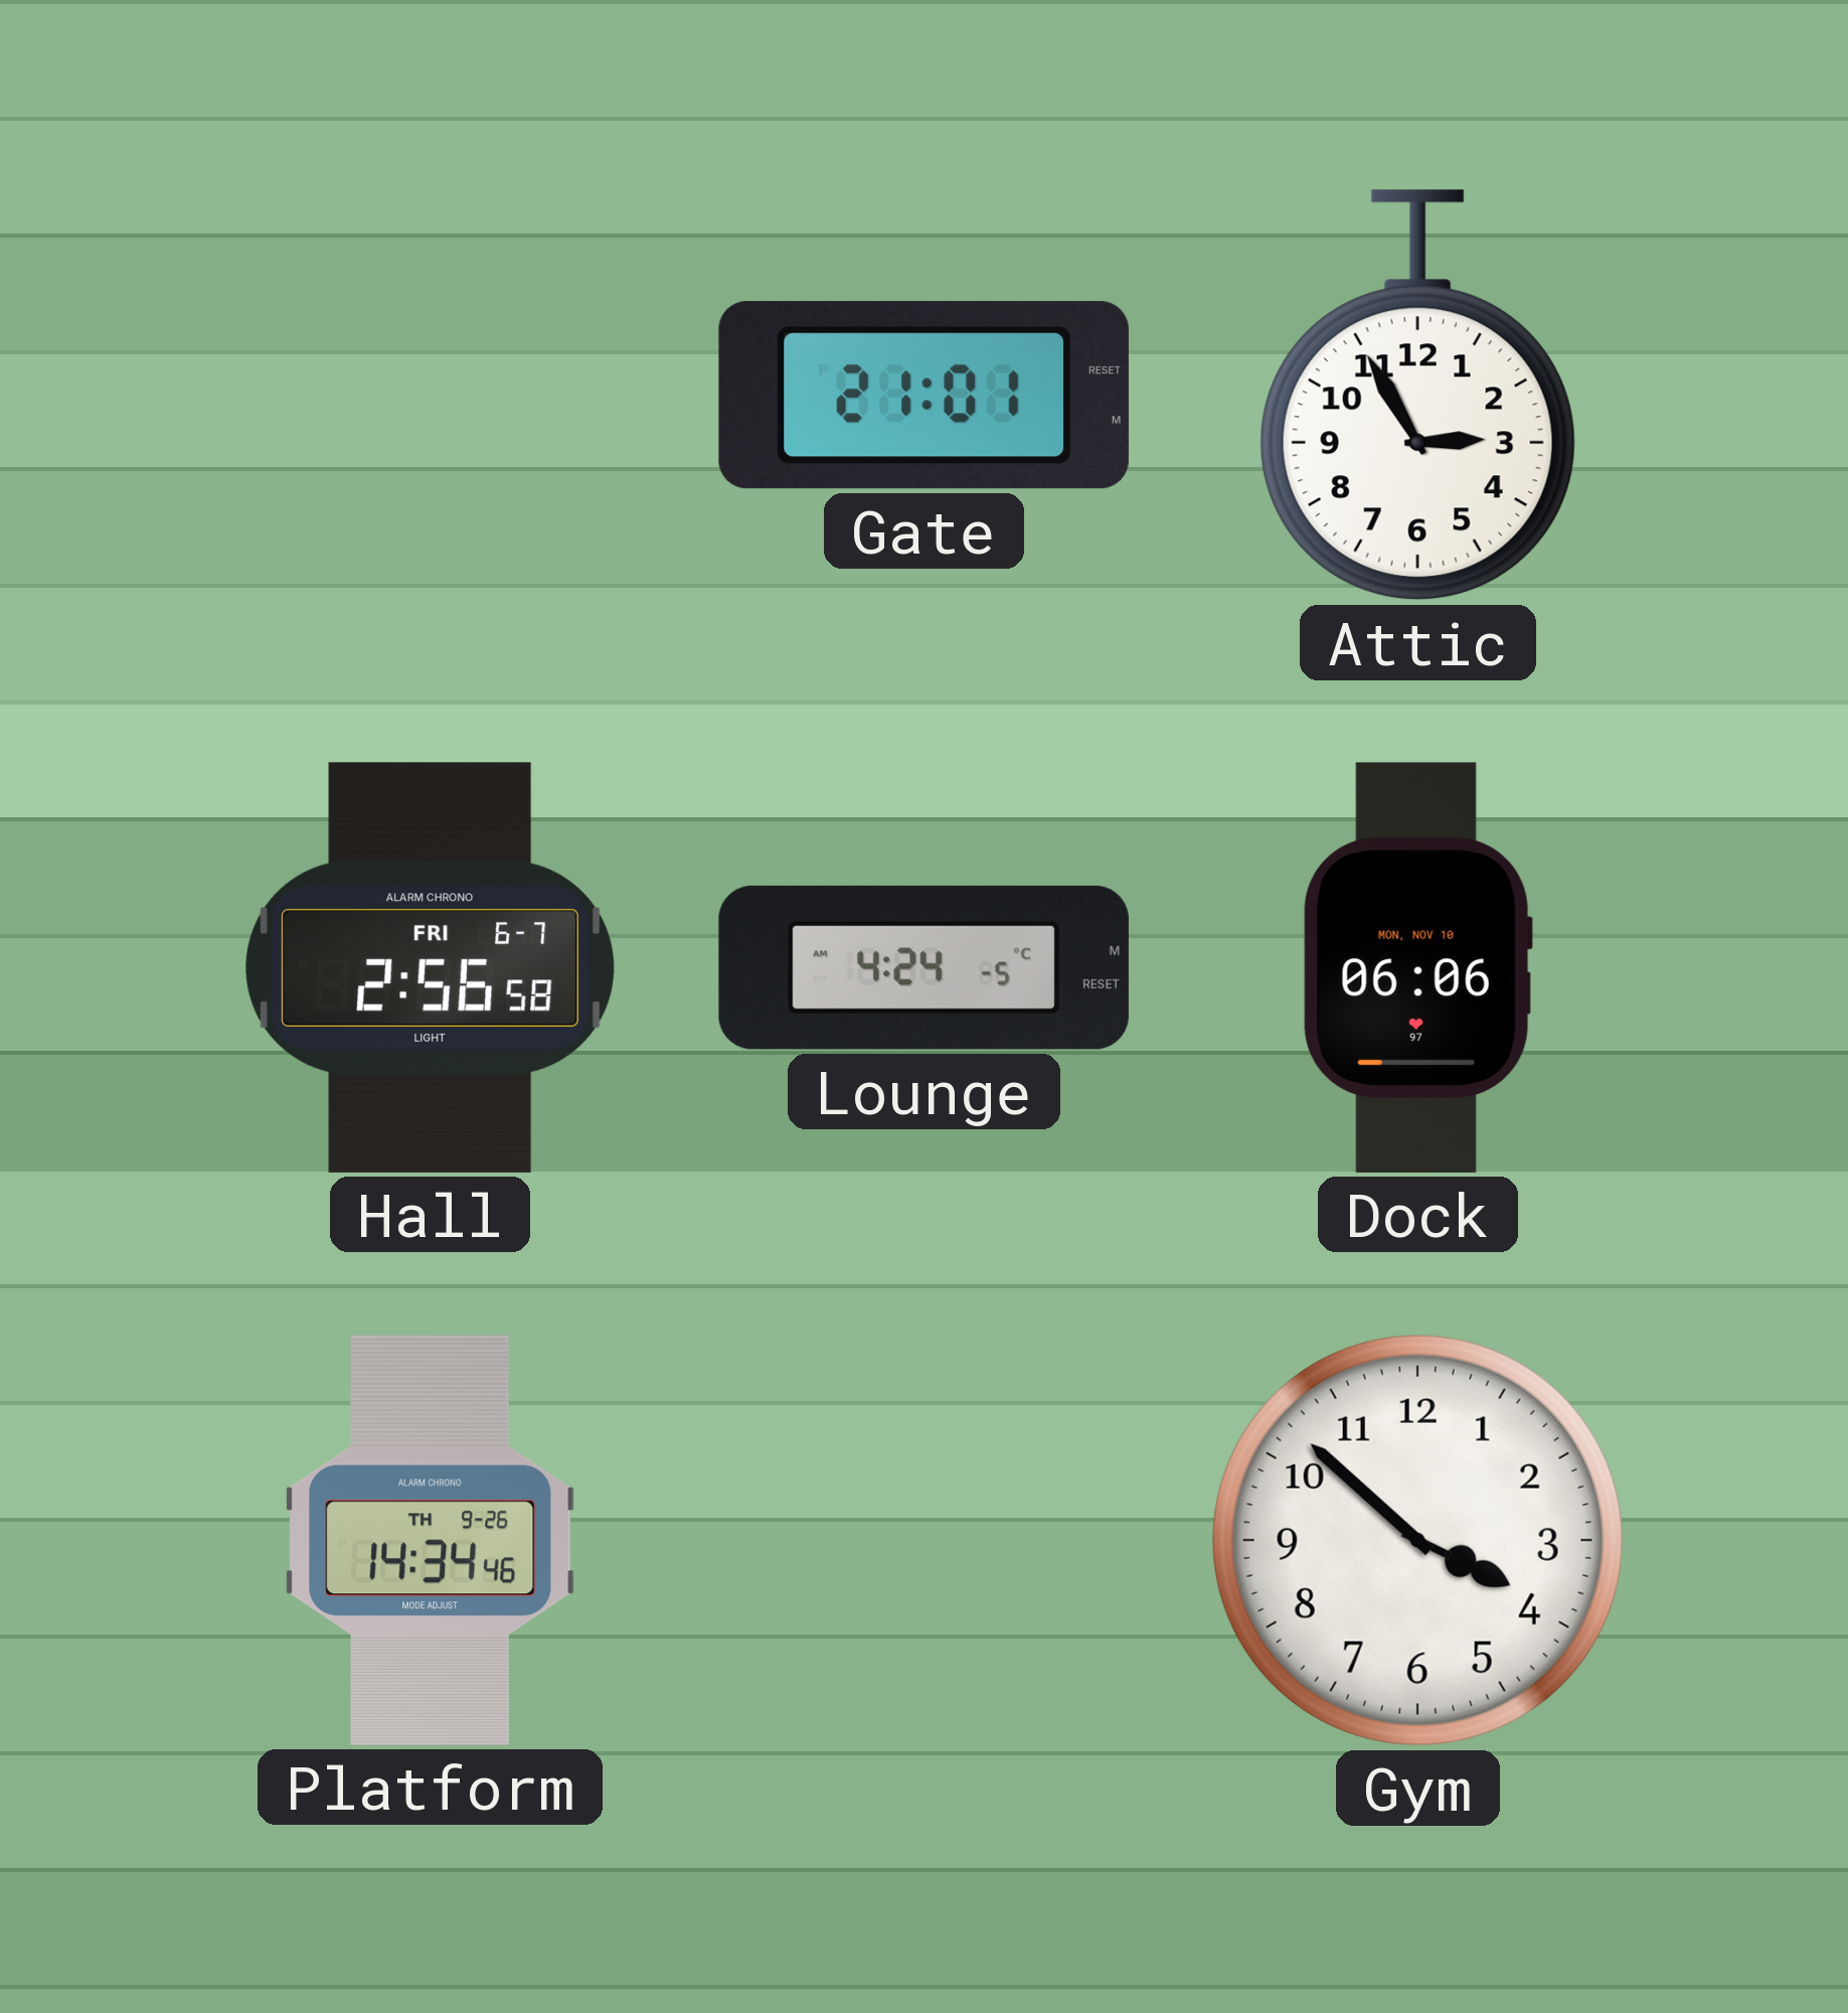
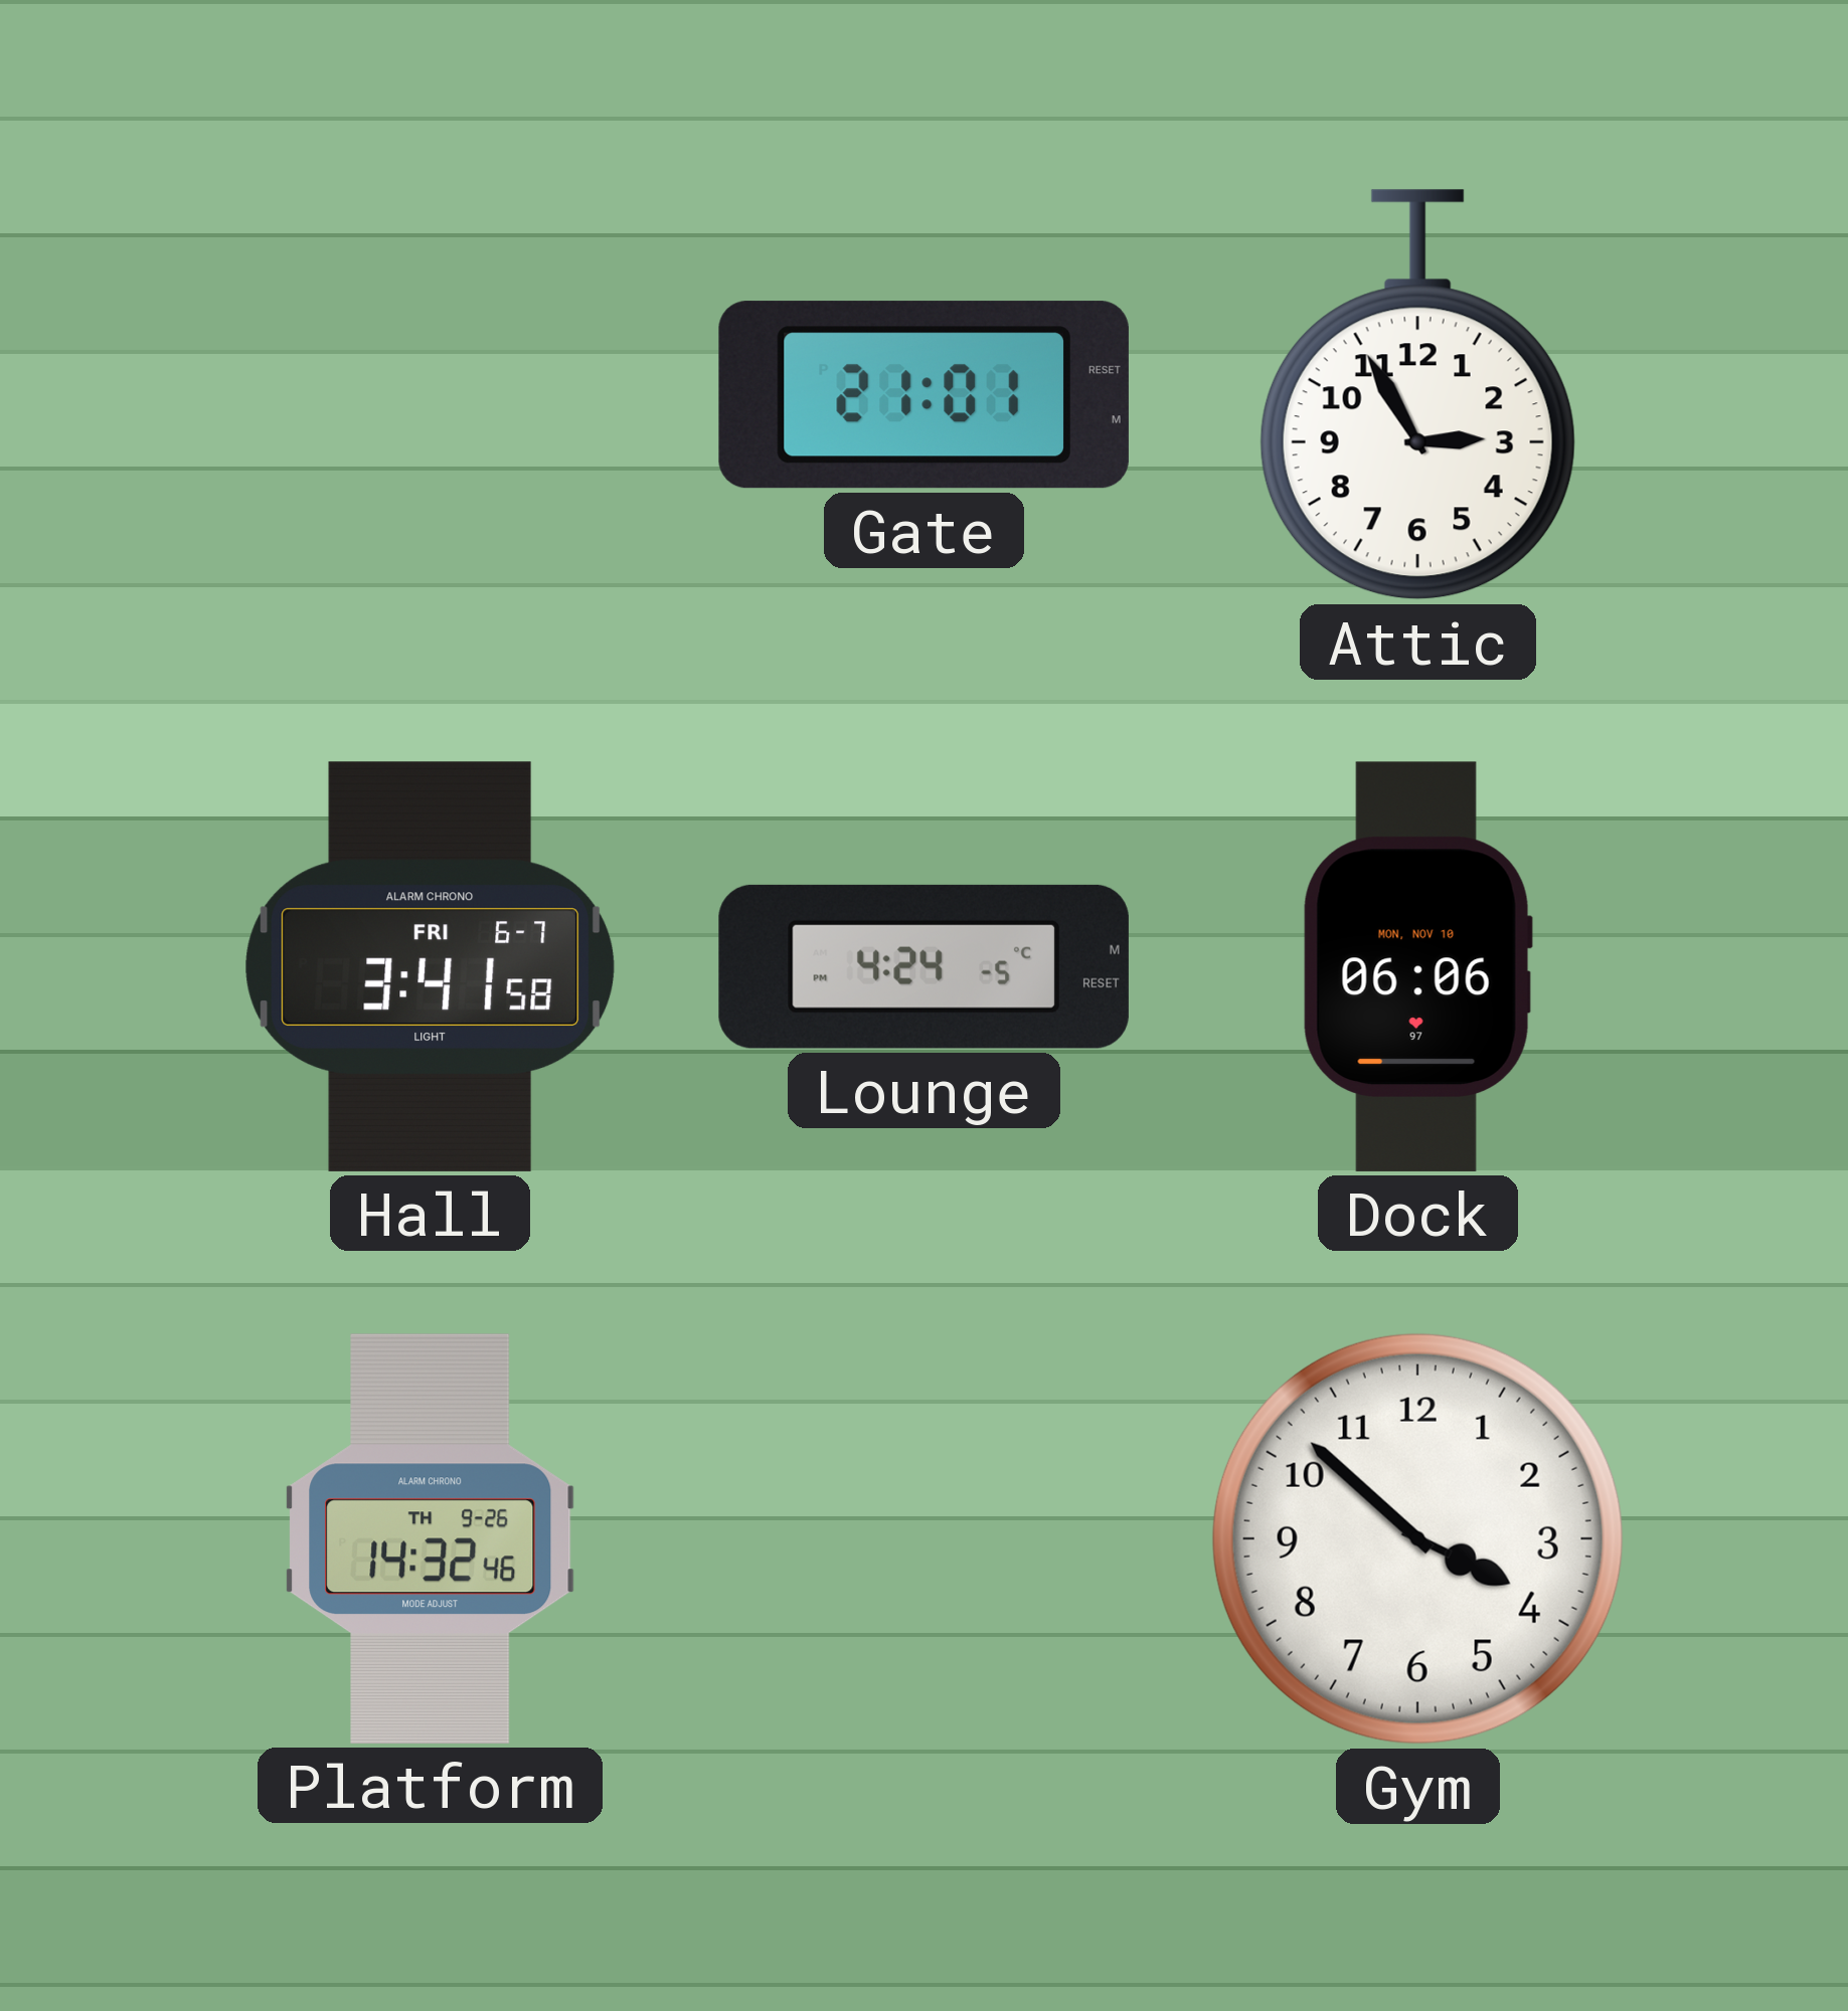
Hall: 2:56 -> 3:41
Lounge: 4:24 AM -> 4:24 PM
Platform: 14:34 -> 14:32
